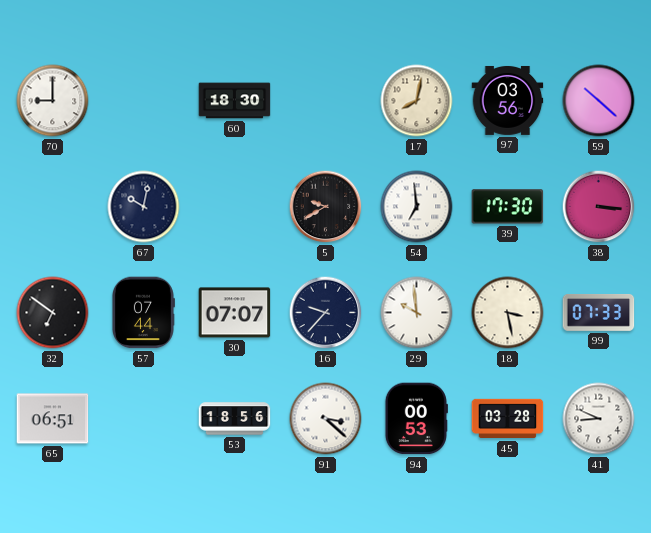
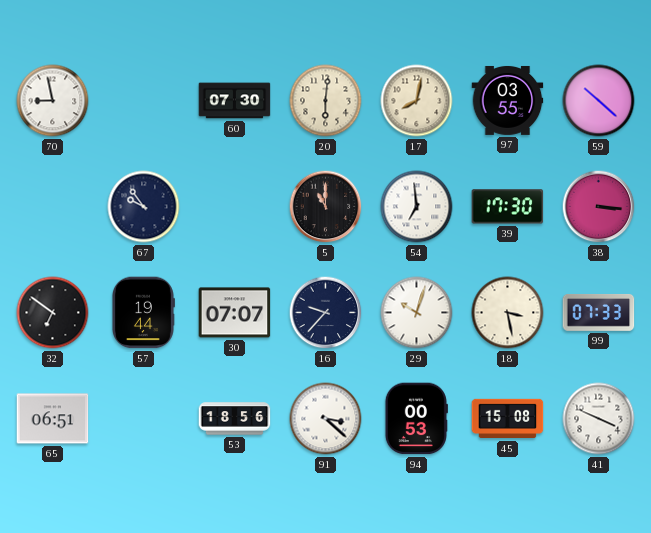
70: 9:00 -> 8:58
60: 18:30 -> 07:30
20: none -> 6:01
97: 03:56 -> 03:55
67: 10:02 -> 9:54
5: 9:40 -> 11:00
57: 07:44 -> 19:44
29: 9:59 -> 10:03
45: 03:28 -> 15:08
41: 8:49 -> 3:49
